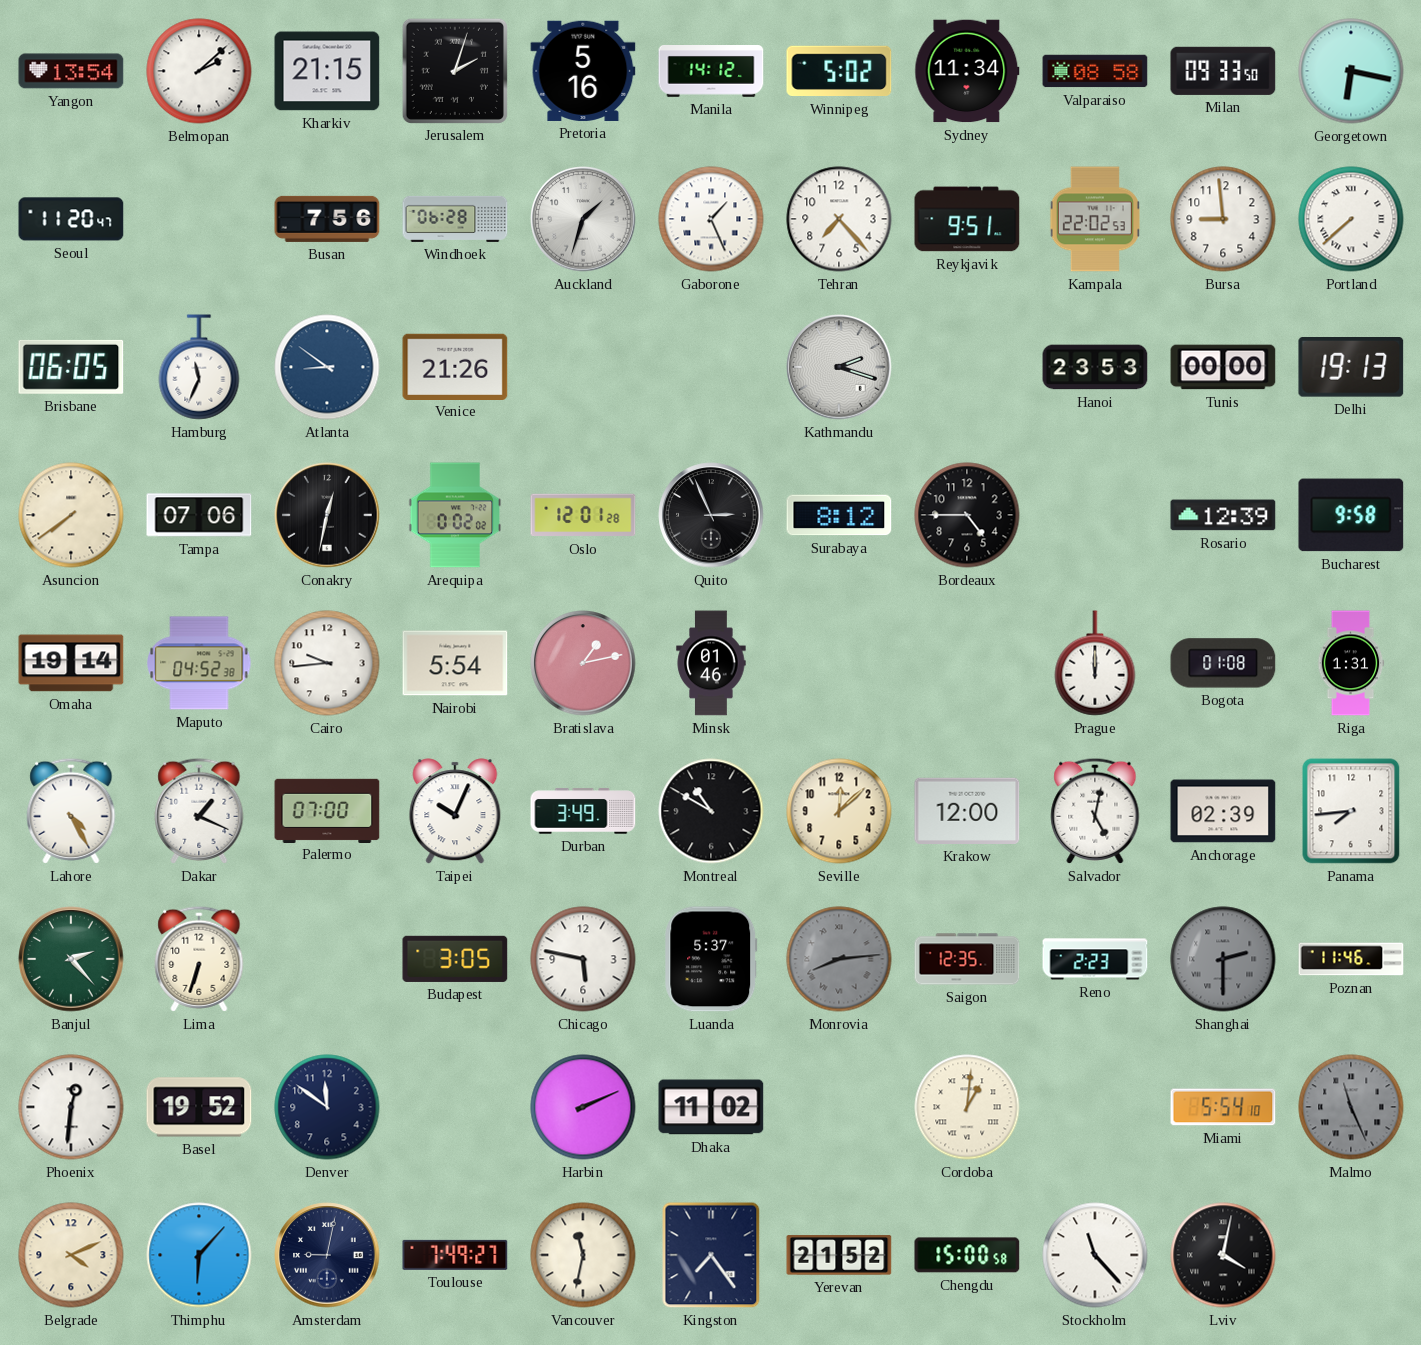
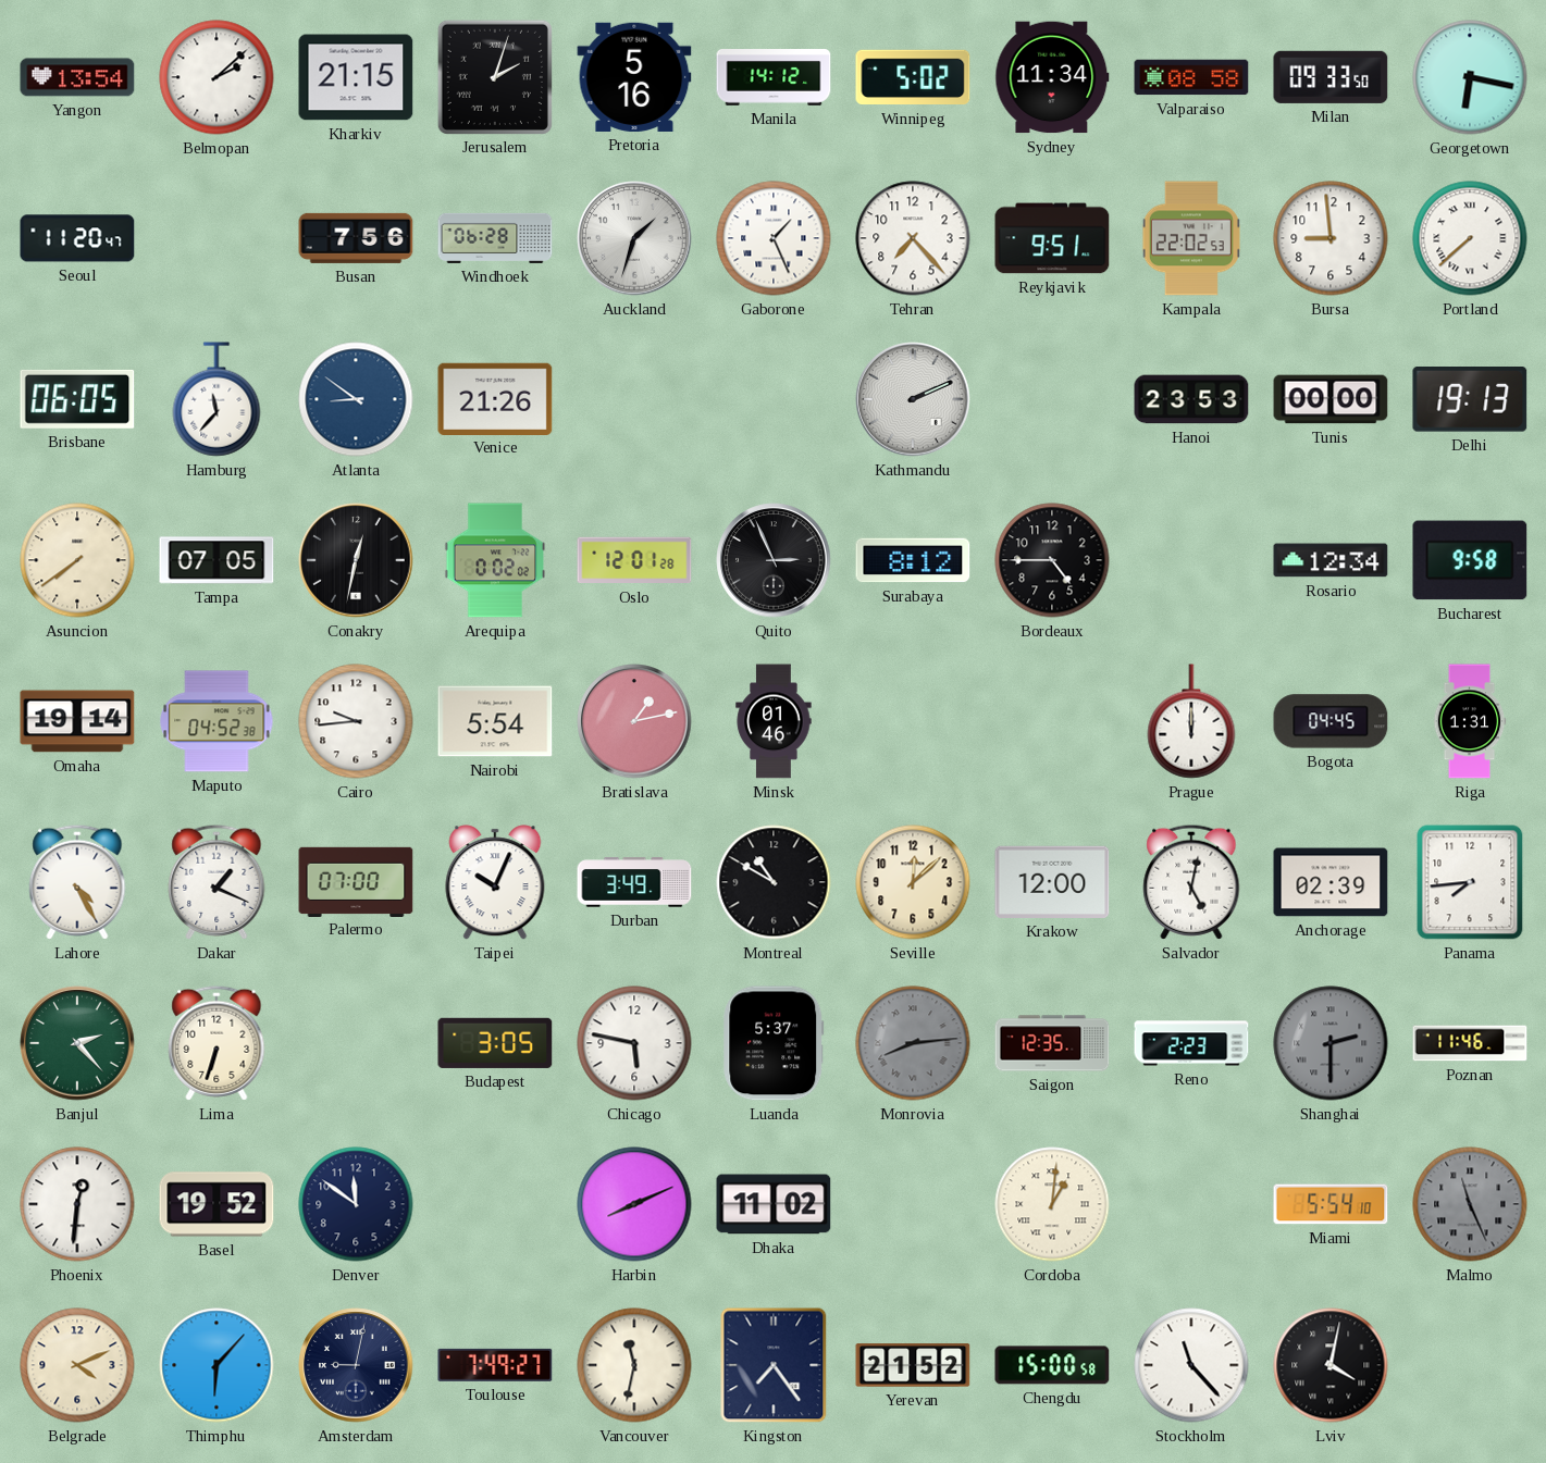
Hamburg: 11:34 -> 11:37
Kathmandu: 2:18 -> 2:11
Tampa: 07:06 -> 07:05
Rosario: 12:39 -> 12:34
Bogota: 01:08 -> 04:45
Harbin: 2:11 -> 8:11
